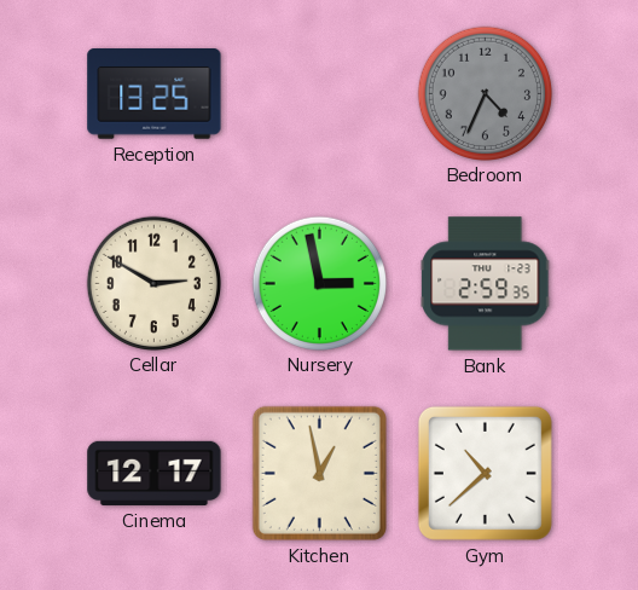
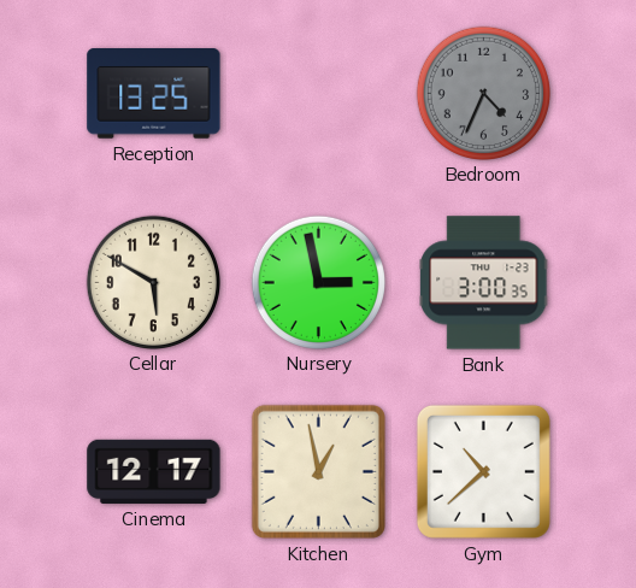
Cellar: 2:50 -> 5:50
Bank: 2:59 -> 3:00
